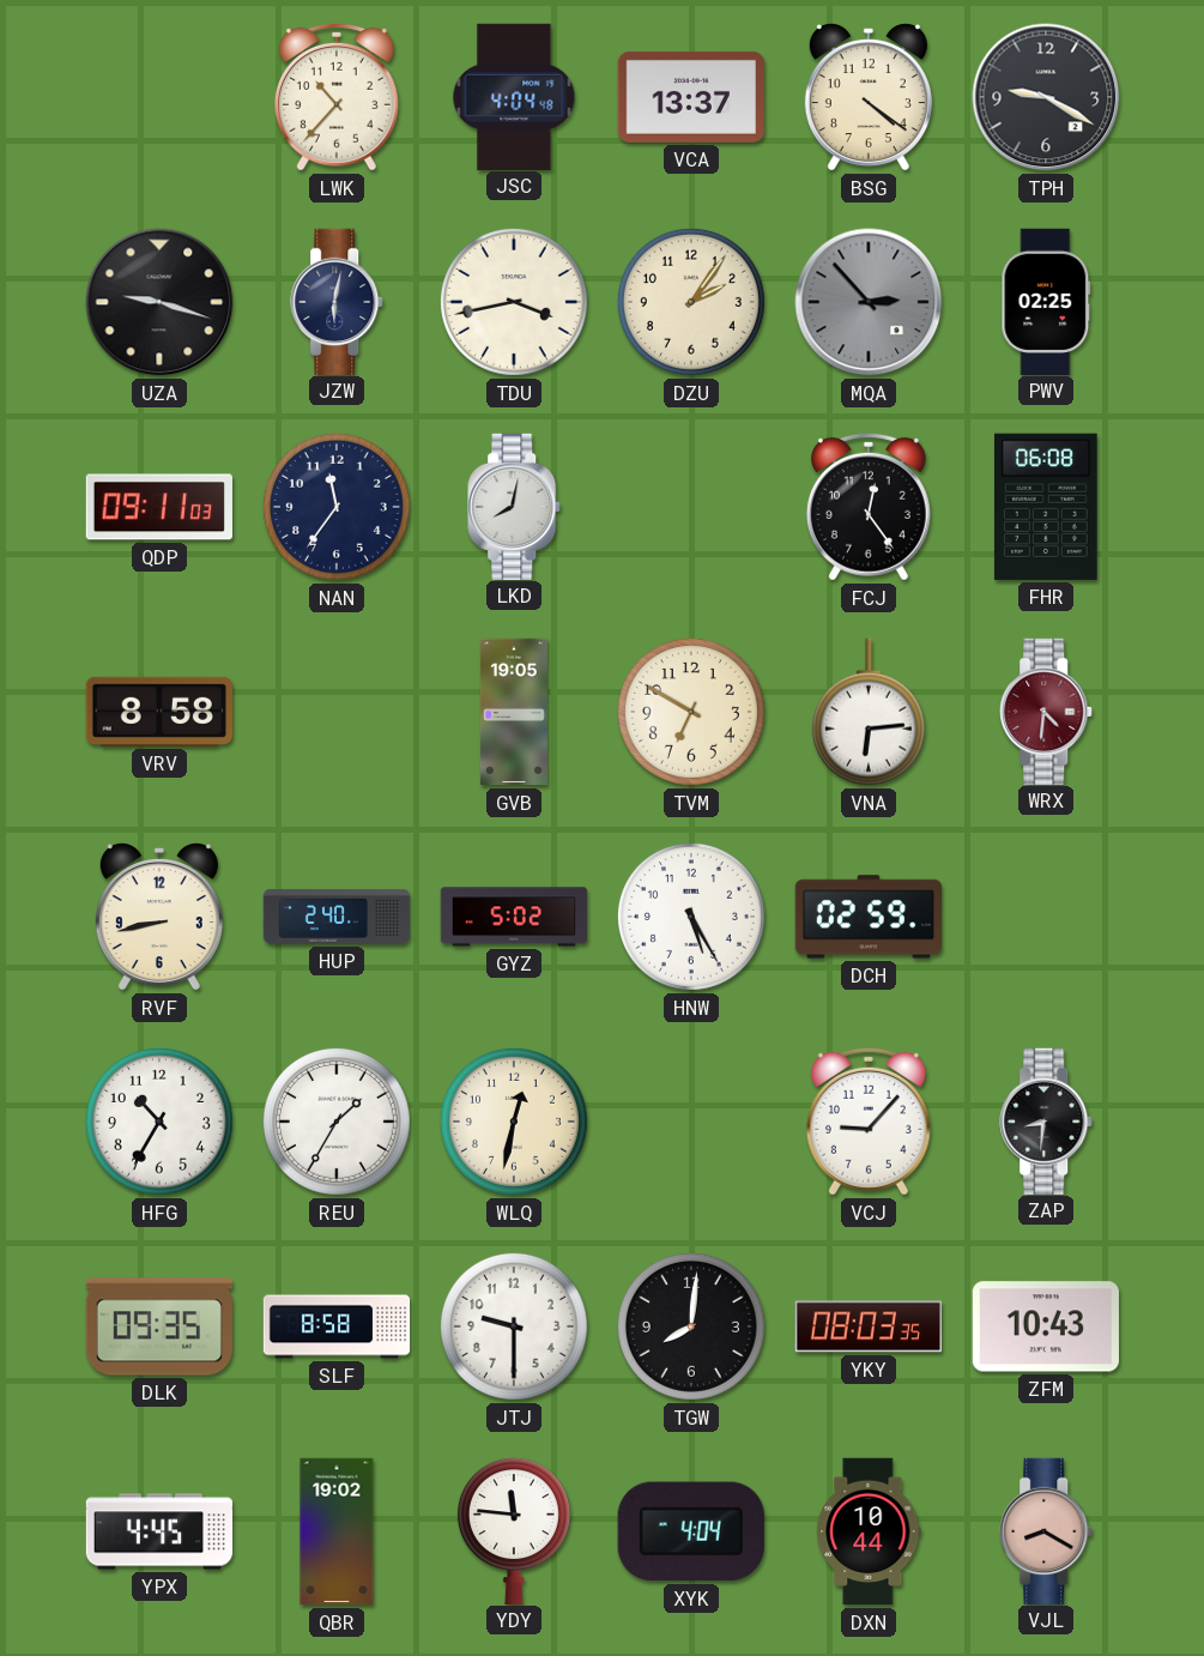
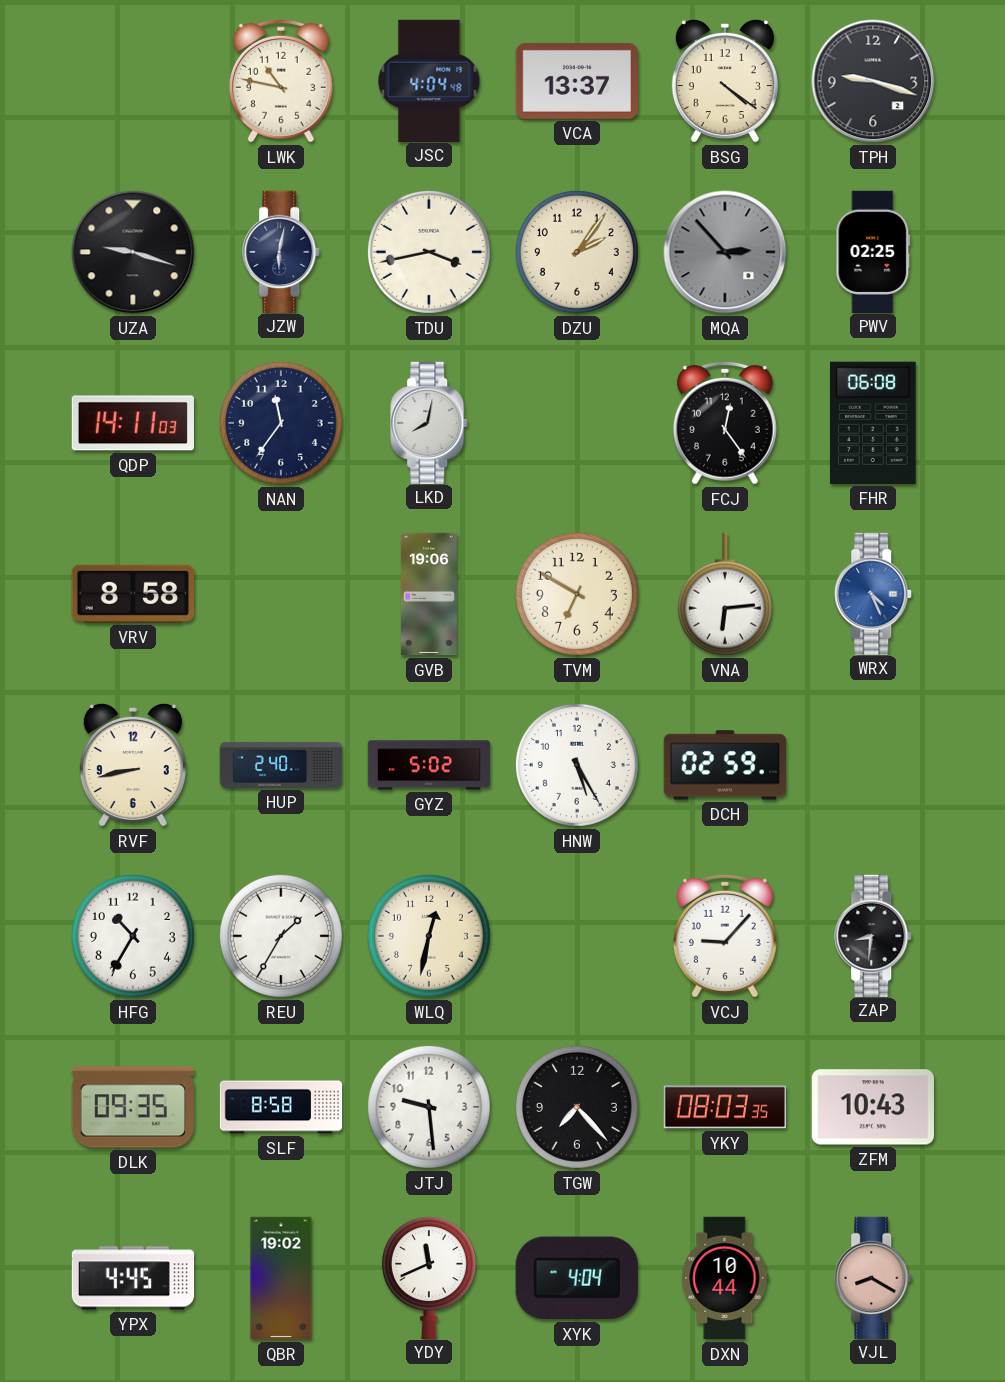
LWK: 10:37 -> 10:47
TPH: 9:20 -> 9:18
QDP: 09:11 -> 14:11
GVB: 19:05 -> 19:06
WRX: 4:31 -> 4:26
WRX dial: burgundy -> blue
JTJ: 9:30 -> 9:29
TGW: 8:01 -> 7:23
YDY: 11:46 -> 11:41
